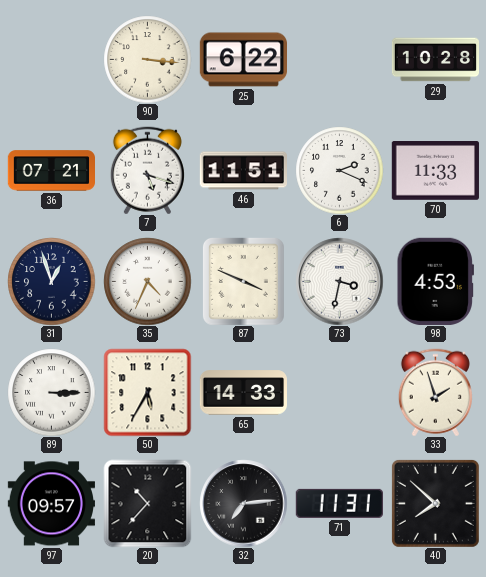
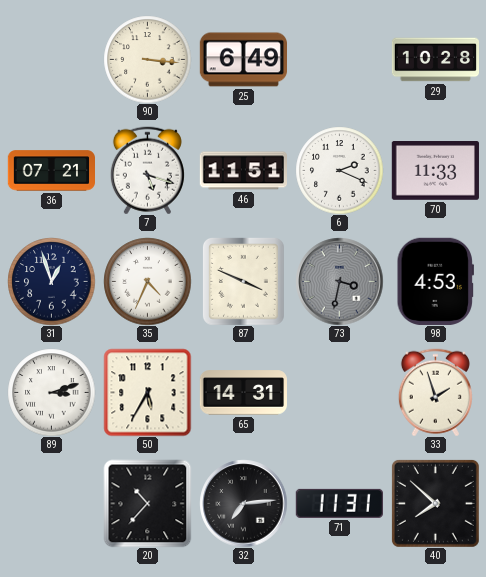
25: 6:22 -> 6:49
73 dial: white -> grey
89: 3:15 -> 3:12
65: 14:33 -> 14:31
97: 09:57 -> none
